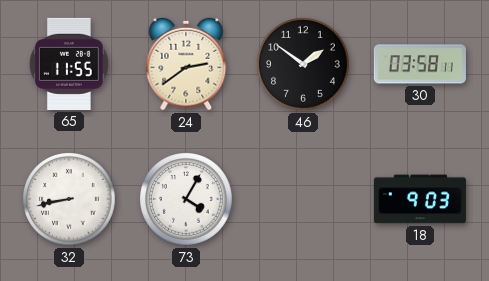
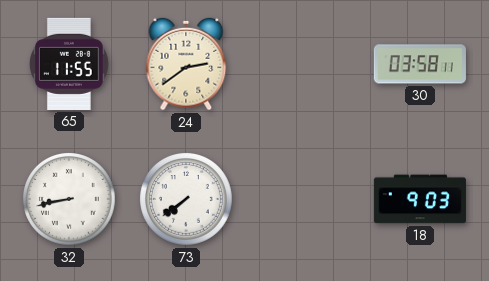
46: 1:51 -> none
73: 4:05 -> 7:39
